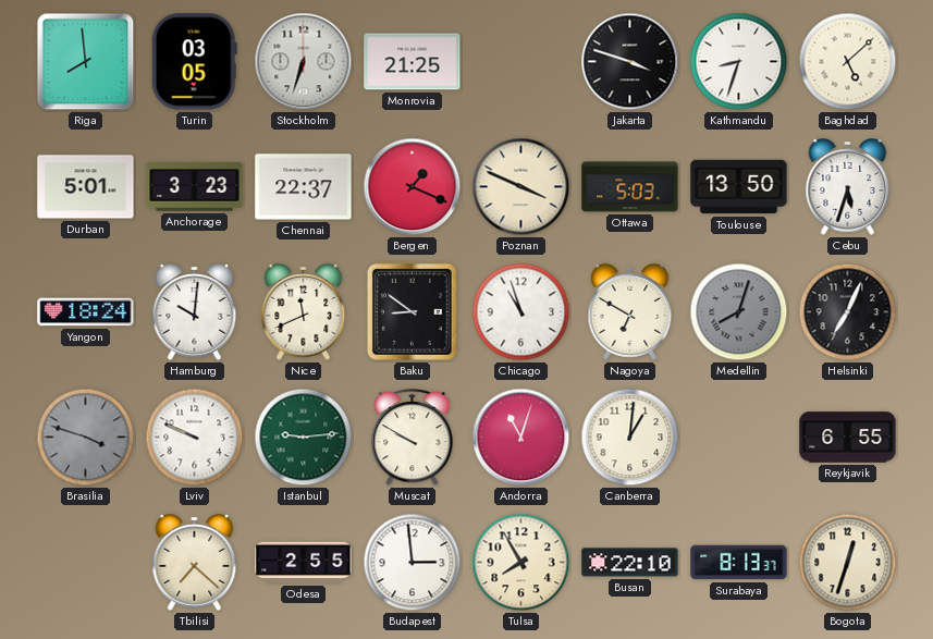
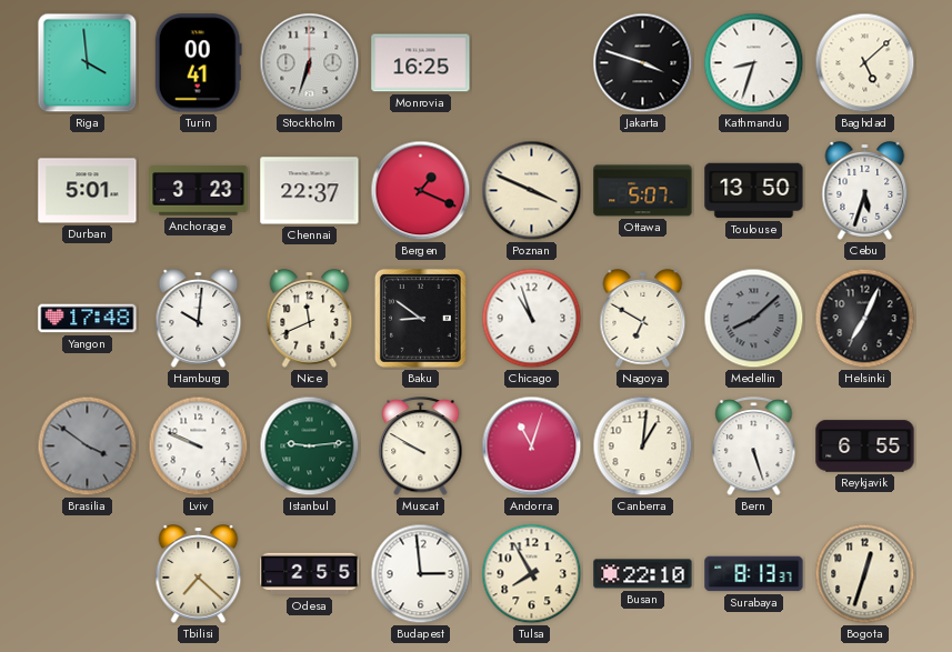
Riga: 7:59 -> 3:59
Turin: 03:05 -> 00:41
Monrovia: 21:25 -> 16:25
Ottawa: 5:03 -> 5:07
Yangon: 18:24 -> 17:48
Medellin: 8:03 -> 8:08
Brasilia: 3:48 -> 3:51
Bern: none -> 5:27
